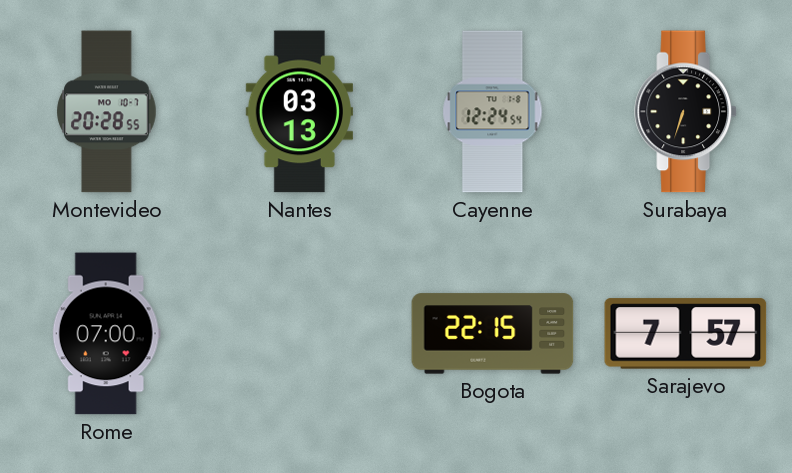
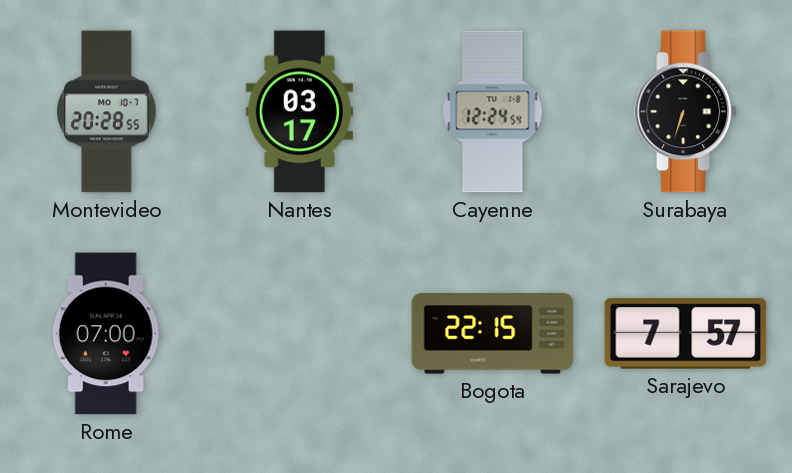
Nantes: 03:13 -> 03:17
